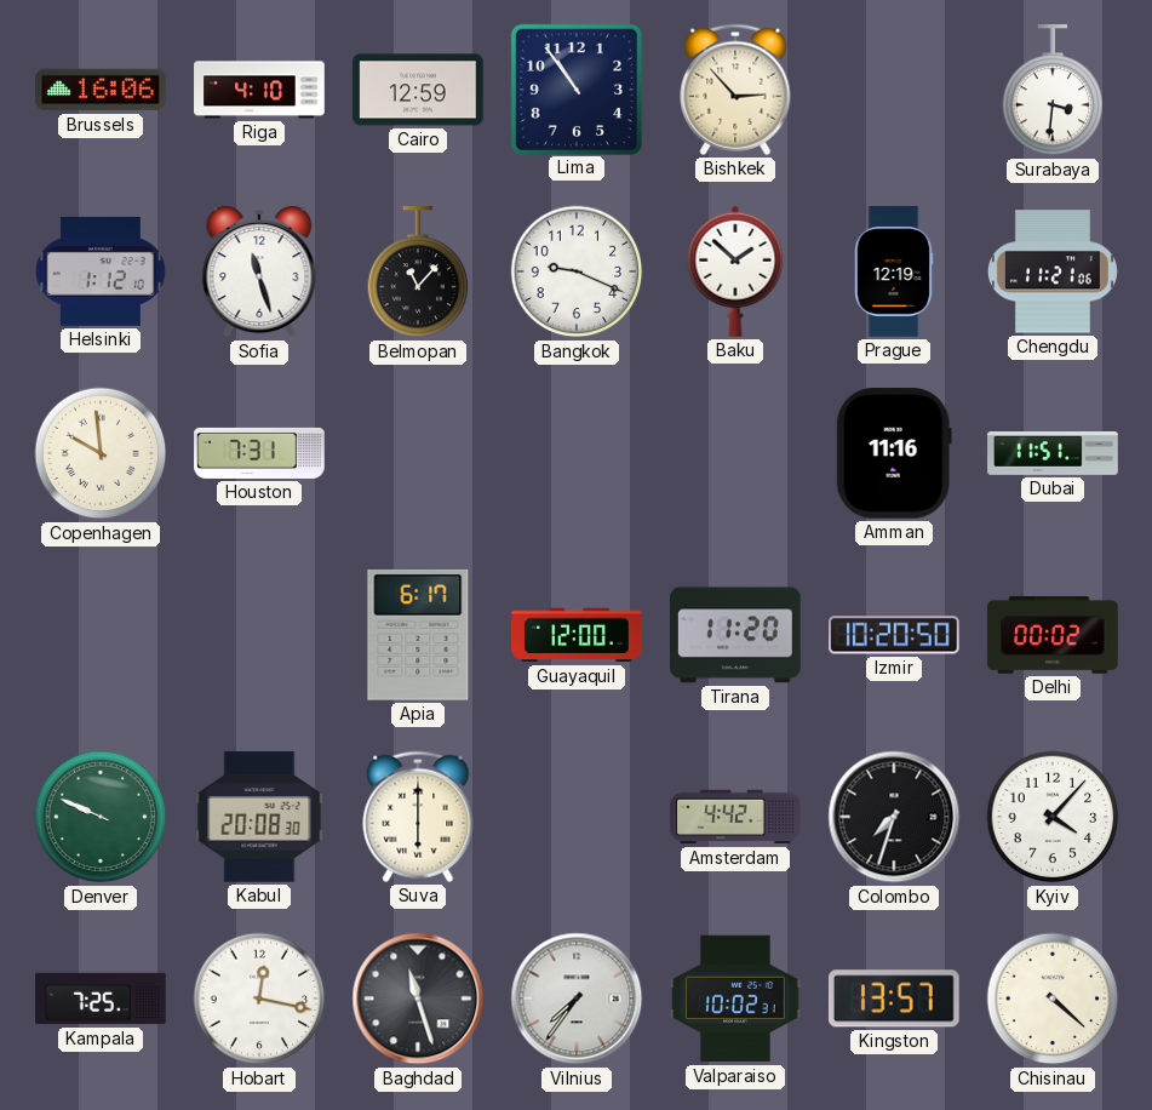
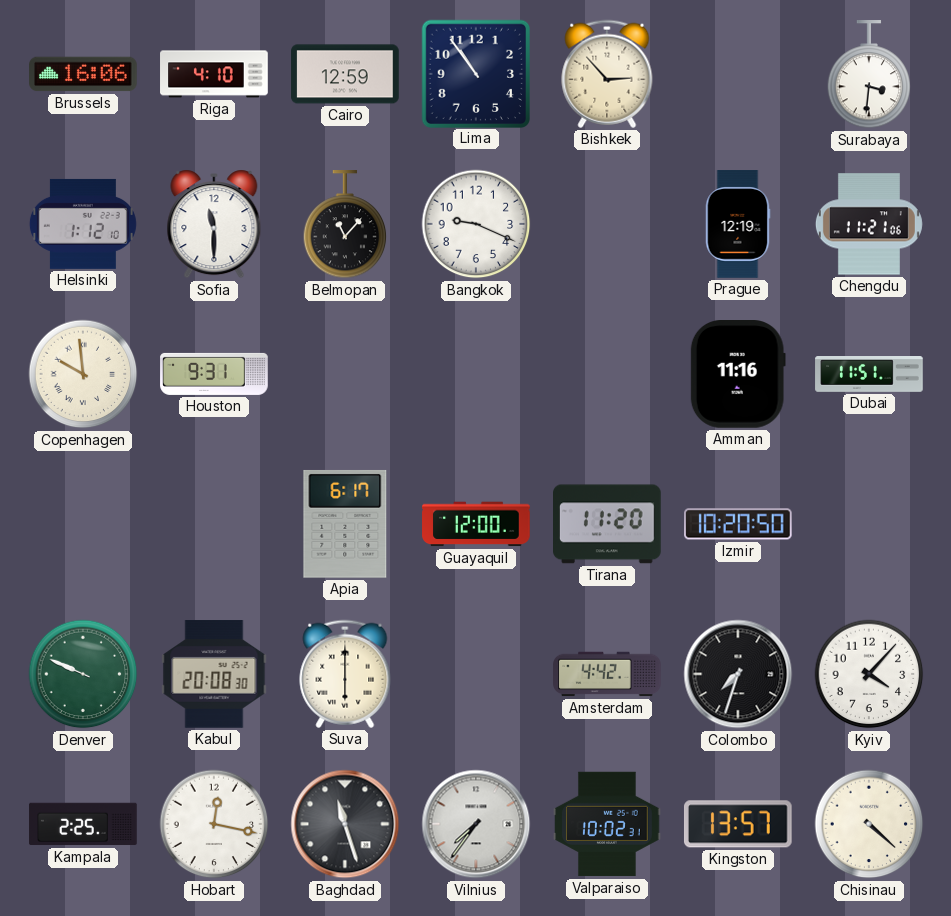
Sofia: 11:27 -> 11:30
Baku: 1:52 -> none
Houston: 7:31 -> 9:31
Delhi: 00:02 -> none
Kampala: 7:25 -> 2:25
